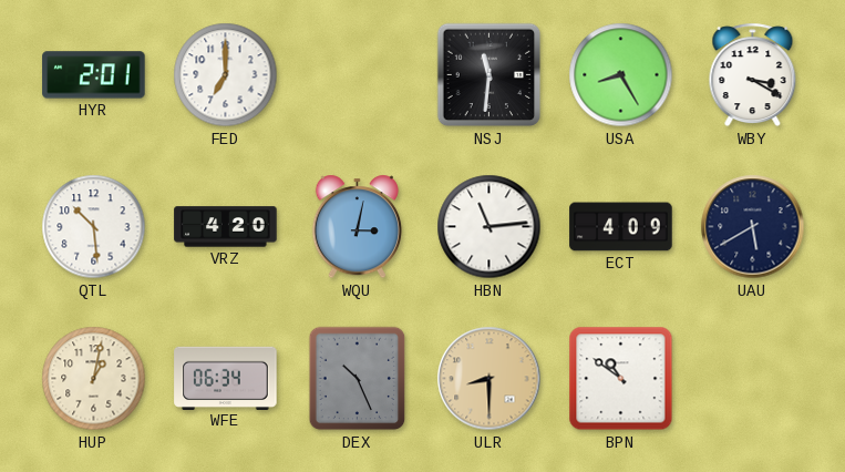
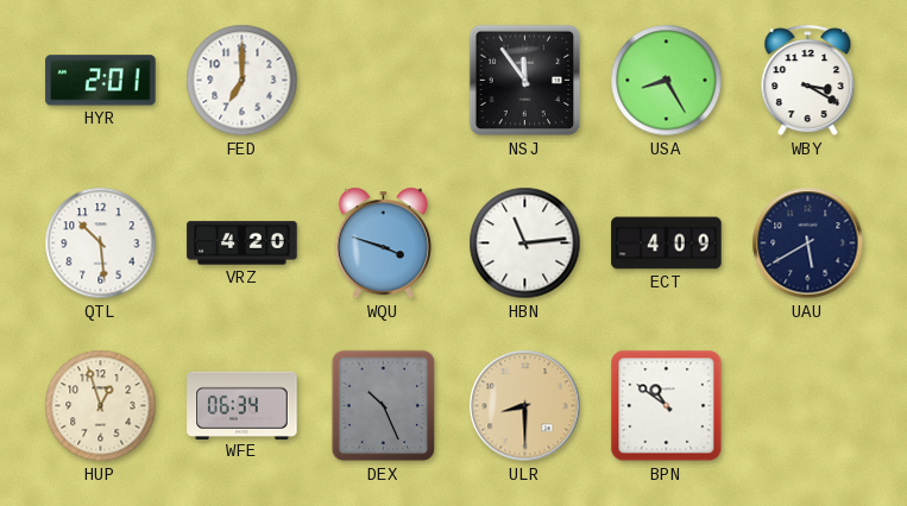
NSJ: 11:31 -> 11:54
WQU: 3:02 -> 3:48
HUP: 1:02 -> 12:57
